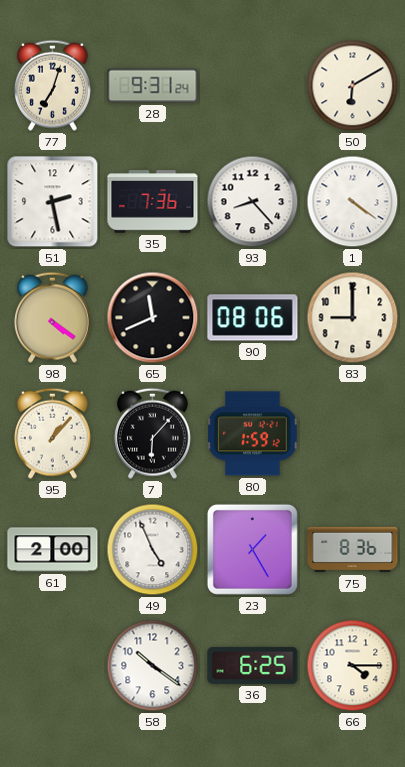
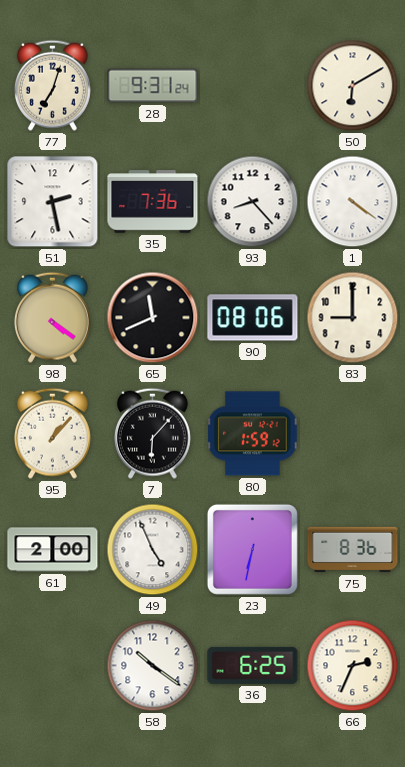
23: 1:25 -> 6:32
66: 4:15 -> 2:34
